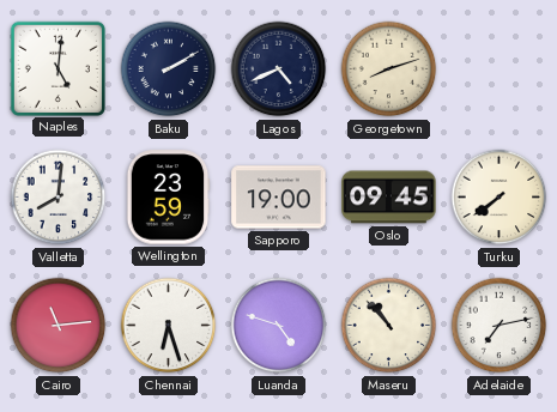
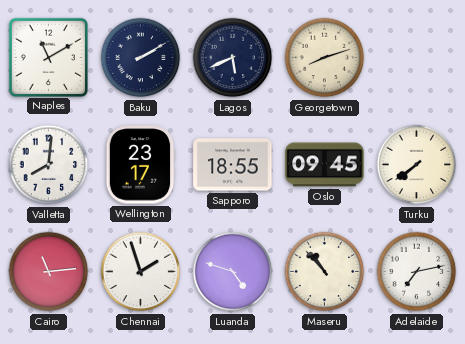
Naples: 5:01 -> 11:10
Lagos: 4:41 -> 5:41
Wellington: 23:59 -> 23:17
Sapporo: 19:00 -> 18:55
Chennai: 6:27 -> 1:57
